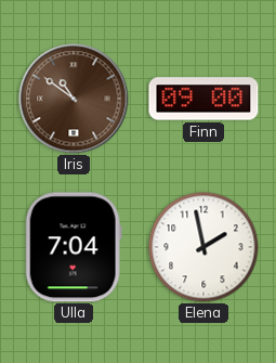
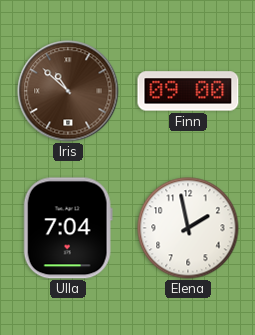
Iris: 10:51 -> 10:52
